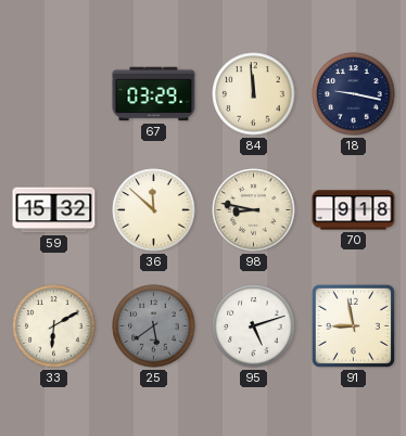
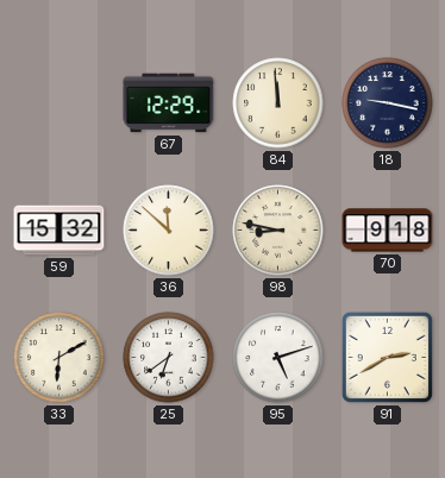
67: 03:29 -> 12:29
25: 5:39 -> 6:39
25 dial: grey -> white
91: 8:58 -> 2:40
